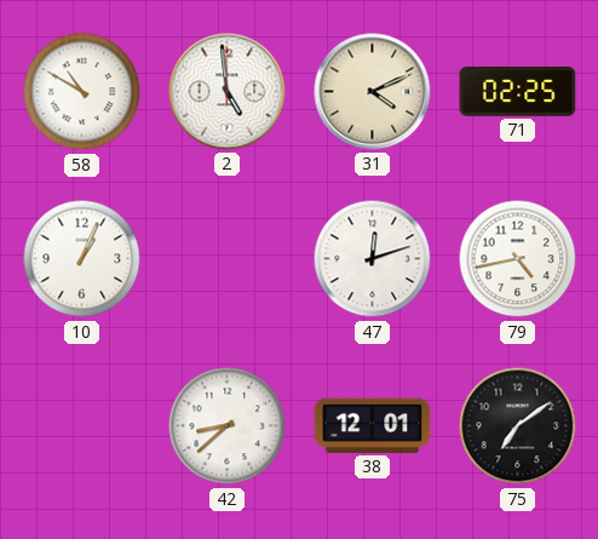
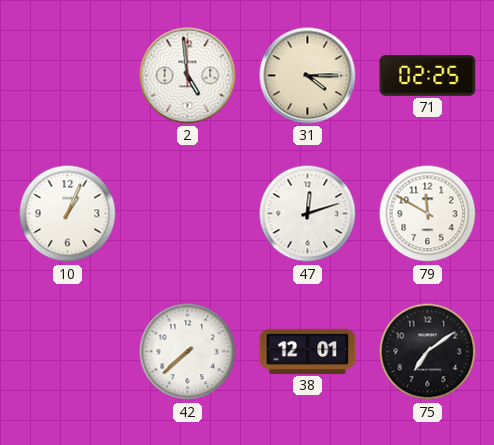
58: 10:50 -> none
31: 4:11 -> 4:15
79: 4:43 -> 11:50
42: 8:38 -> 7:38
